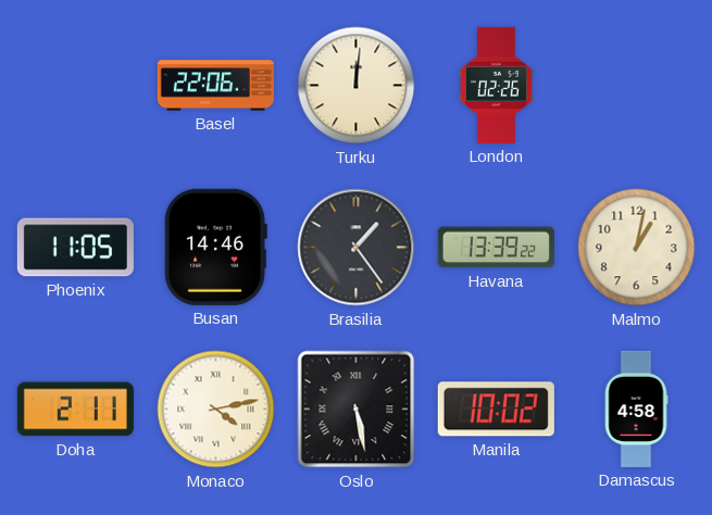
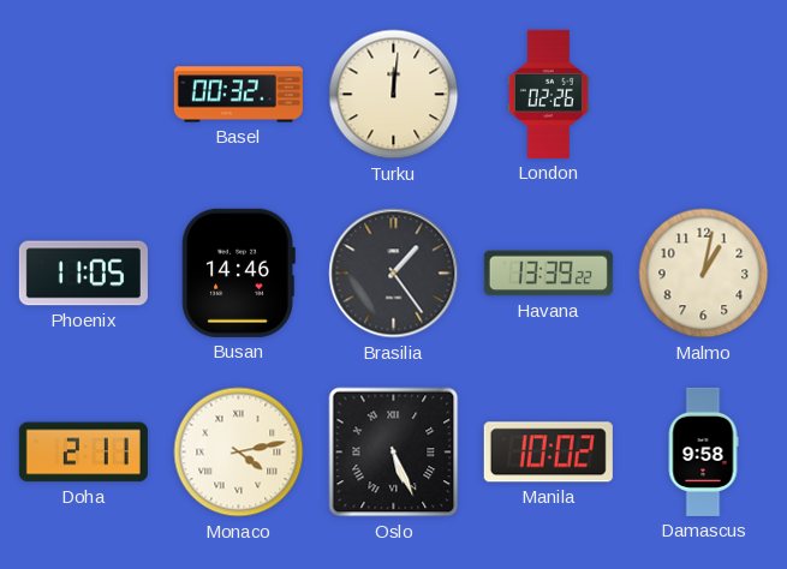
Basel: 22:06 -> 00:32
Oslo: 5:28 -> 5:26
Damascus: 4:58 -> 9:58
